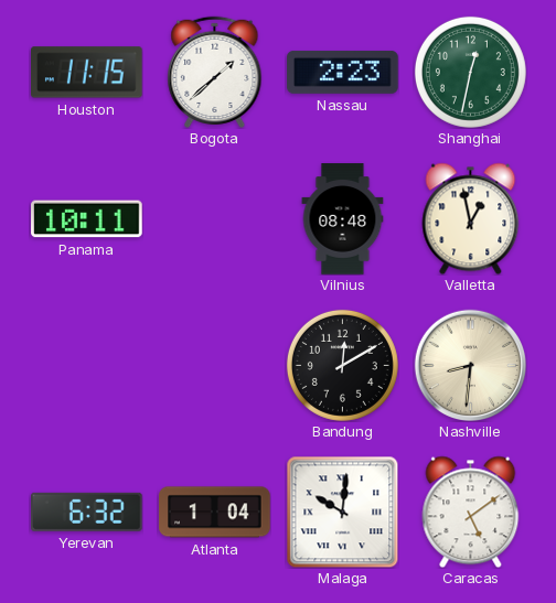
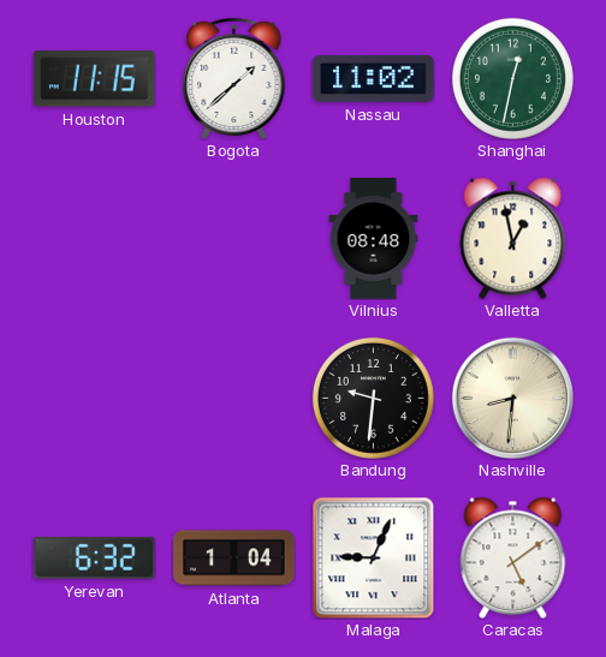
Nassau: 2:23 -> 11:02
Panama: 10:11 -> none
Bandung: 12:10 -> 9:31
Malaga: 10:01 -> 9:04
